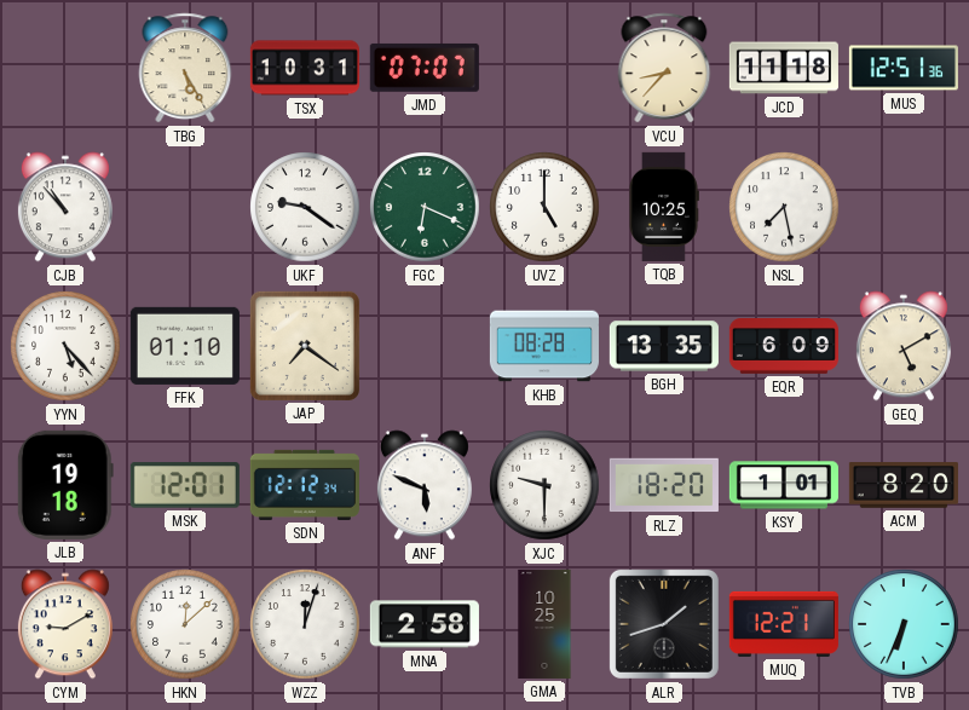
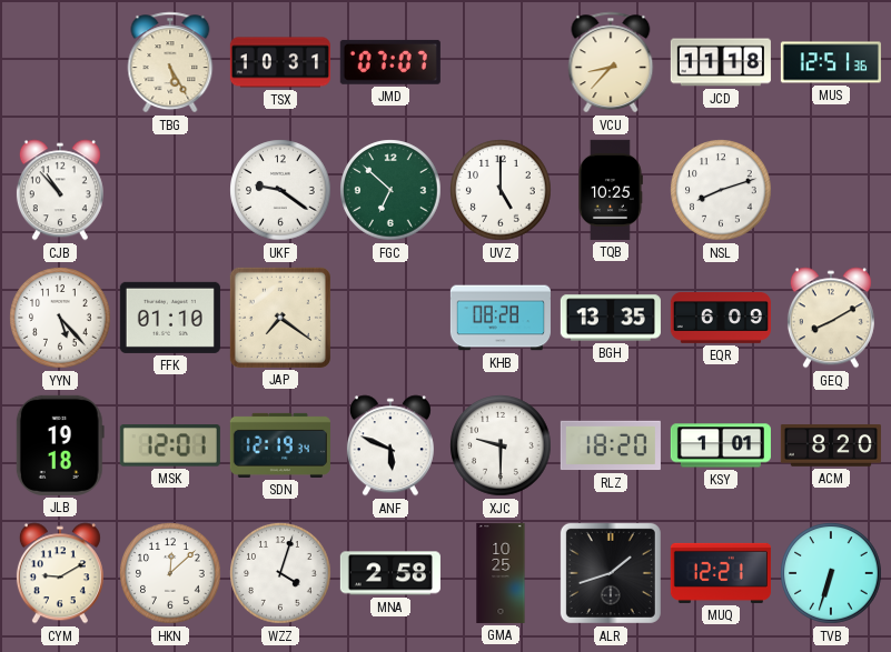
FGC: 6:19 -> 6:52
NSL: 7:28 -> 8:12
GEQ: 5:10 -> 8:10
SDN: 12:12 -> 12:19
WZZ: 12:03 -> 4:03
TVB: 6:34 -> 6:33
